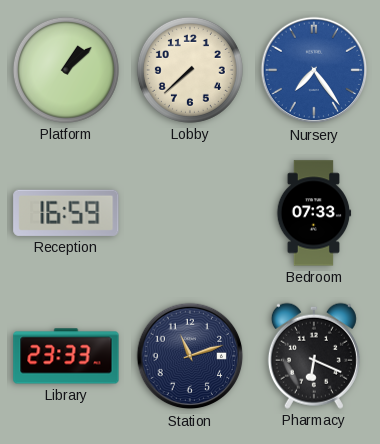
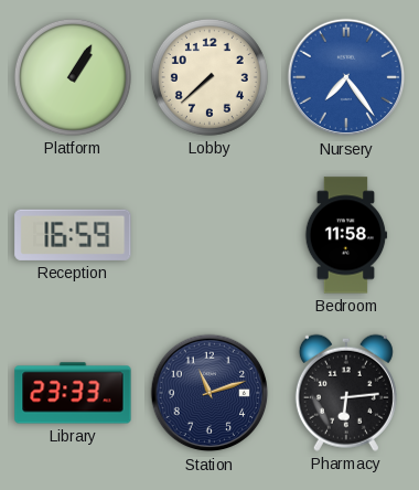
Platform: 1:08 -> 1:05
Bedroom: 07:33 -> 11:58
Pharmacy: 6:19 -> 6:14
